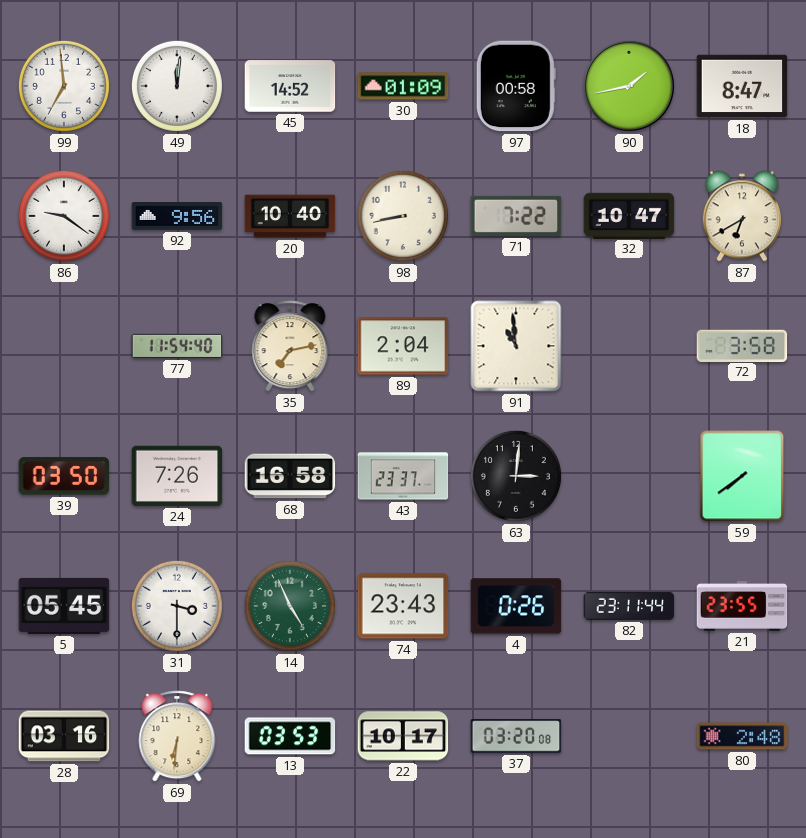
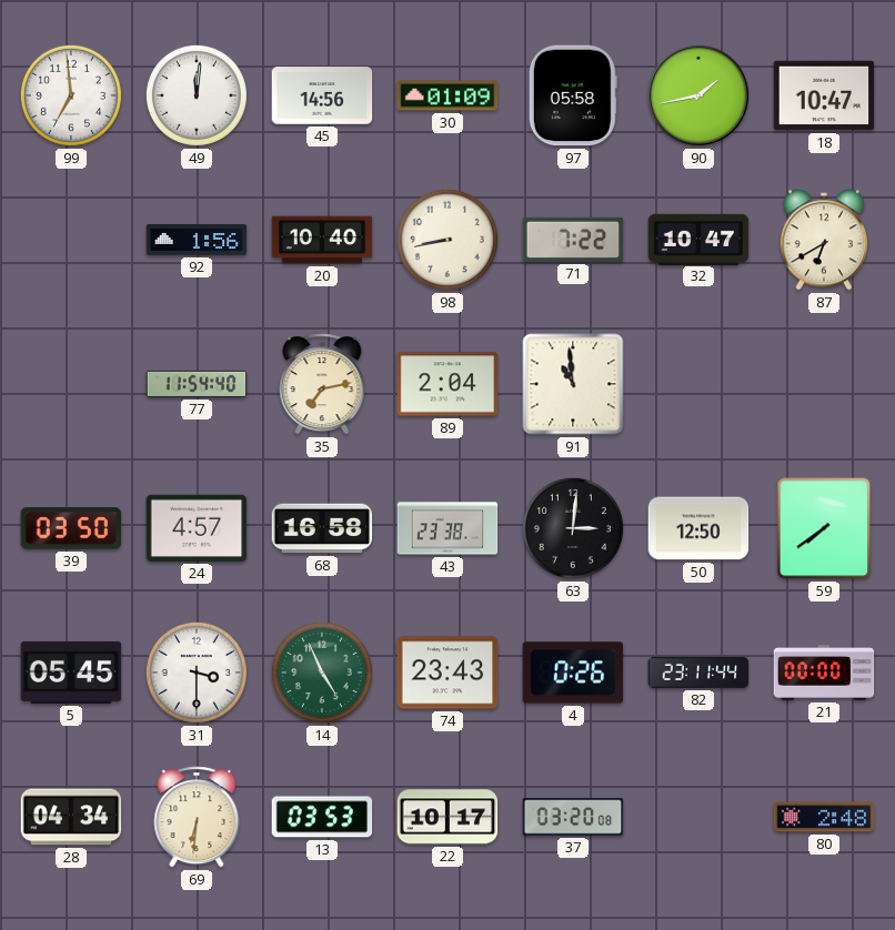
45: 14:52 -> 14:56
97: 00:58 -> 05:58
18: 8:47 -> 10:47
86: 9:21 -> none
92: 9:56 -> 1:56
72: 3:58 -> none
24: 7:26 -> 4:57
43: 23:37 -> 23:38
50: none -> 12:50
21: 23:55 -> 00:00
28: 03:16 -> 04:34
